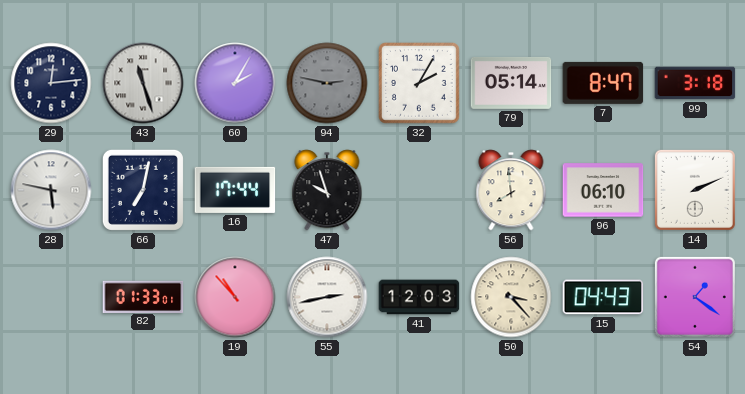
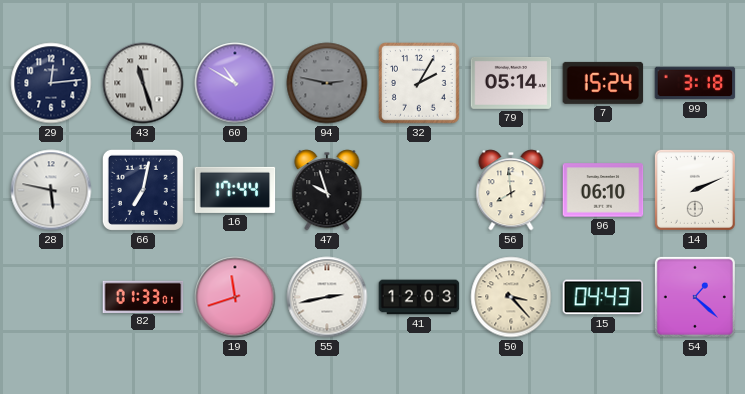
60: 2:05 -> 10:50
7: 8:47 -> 15:24
19: 10:53 -> 11:42
54: 1:21 -> 1:22
